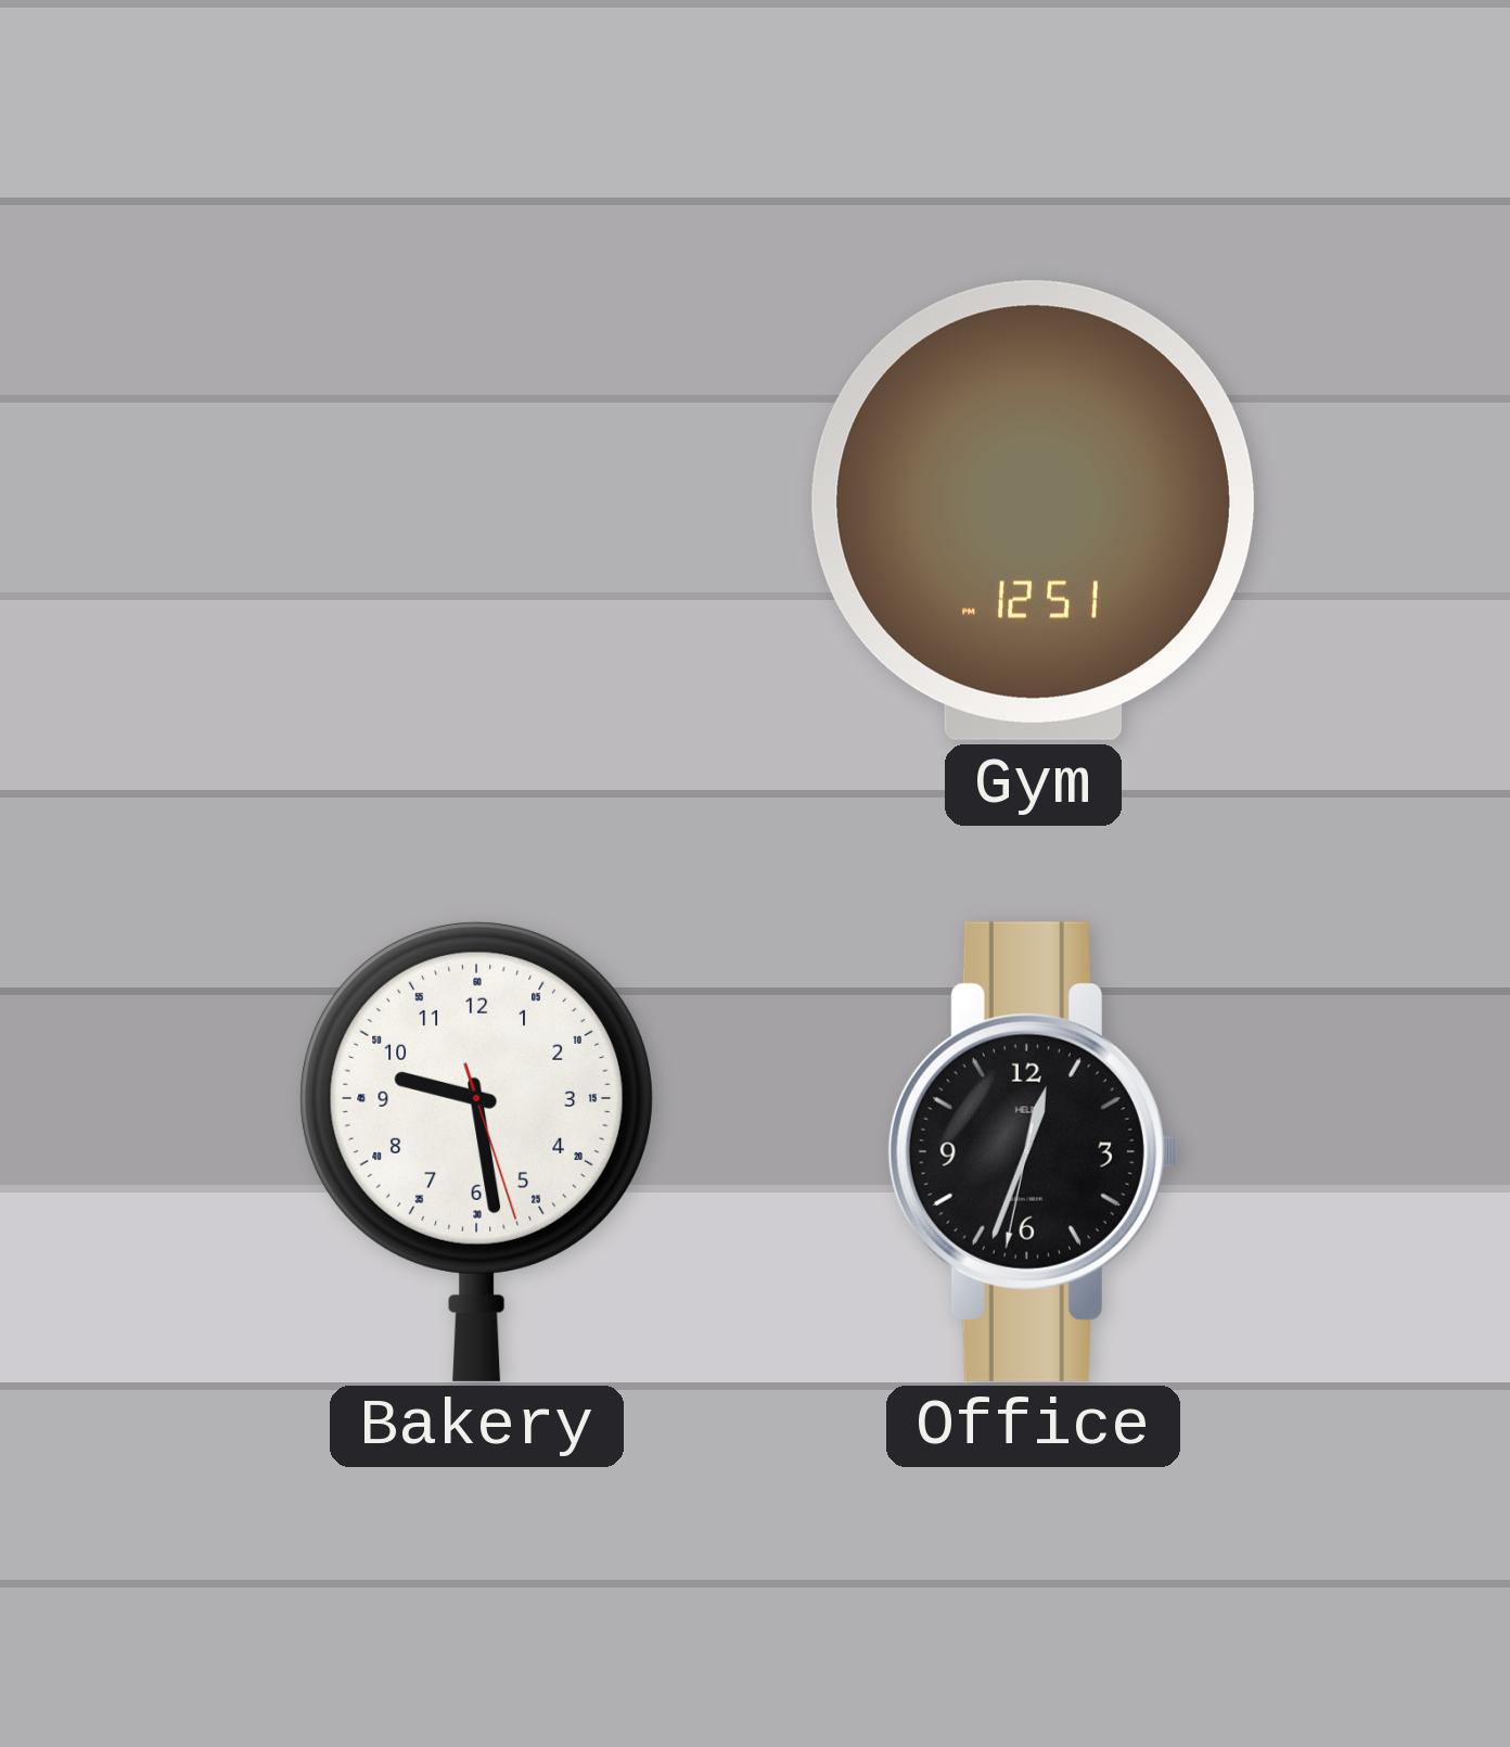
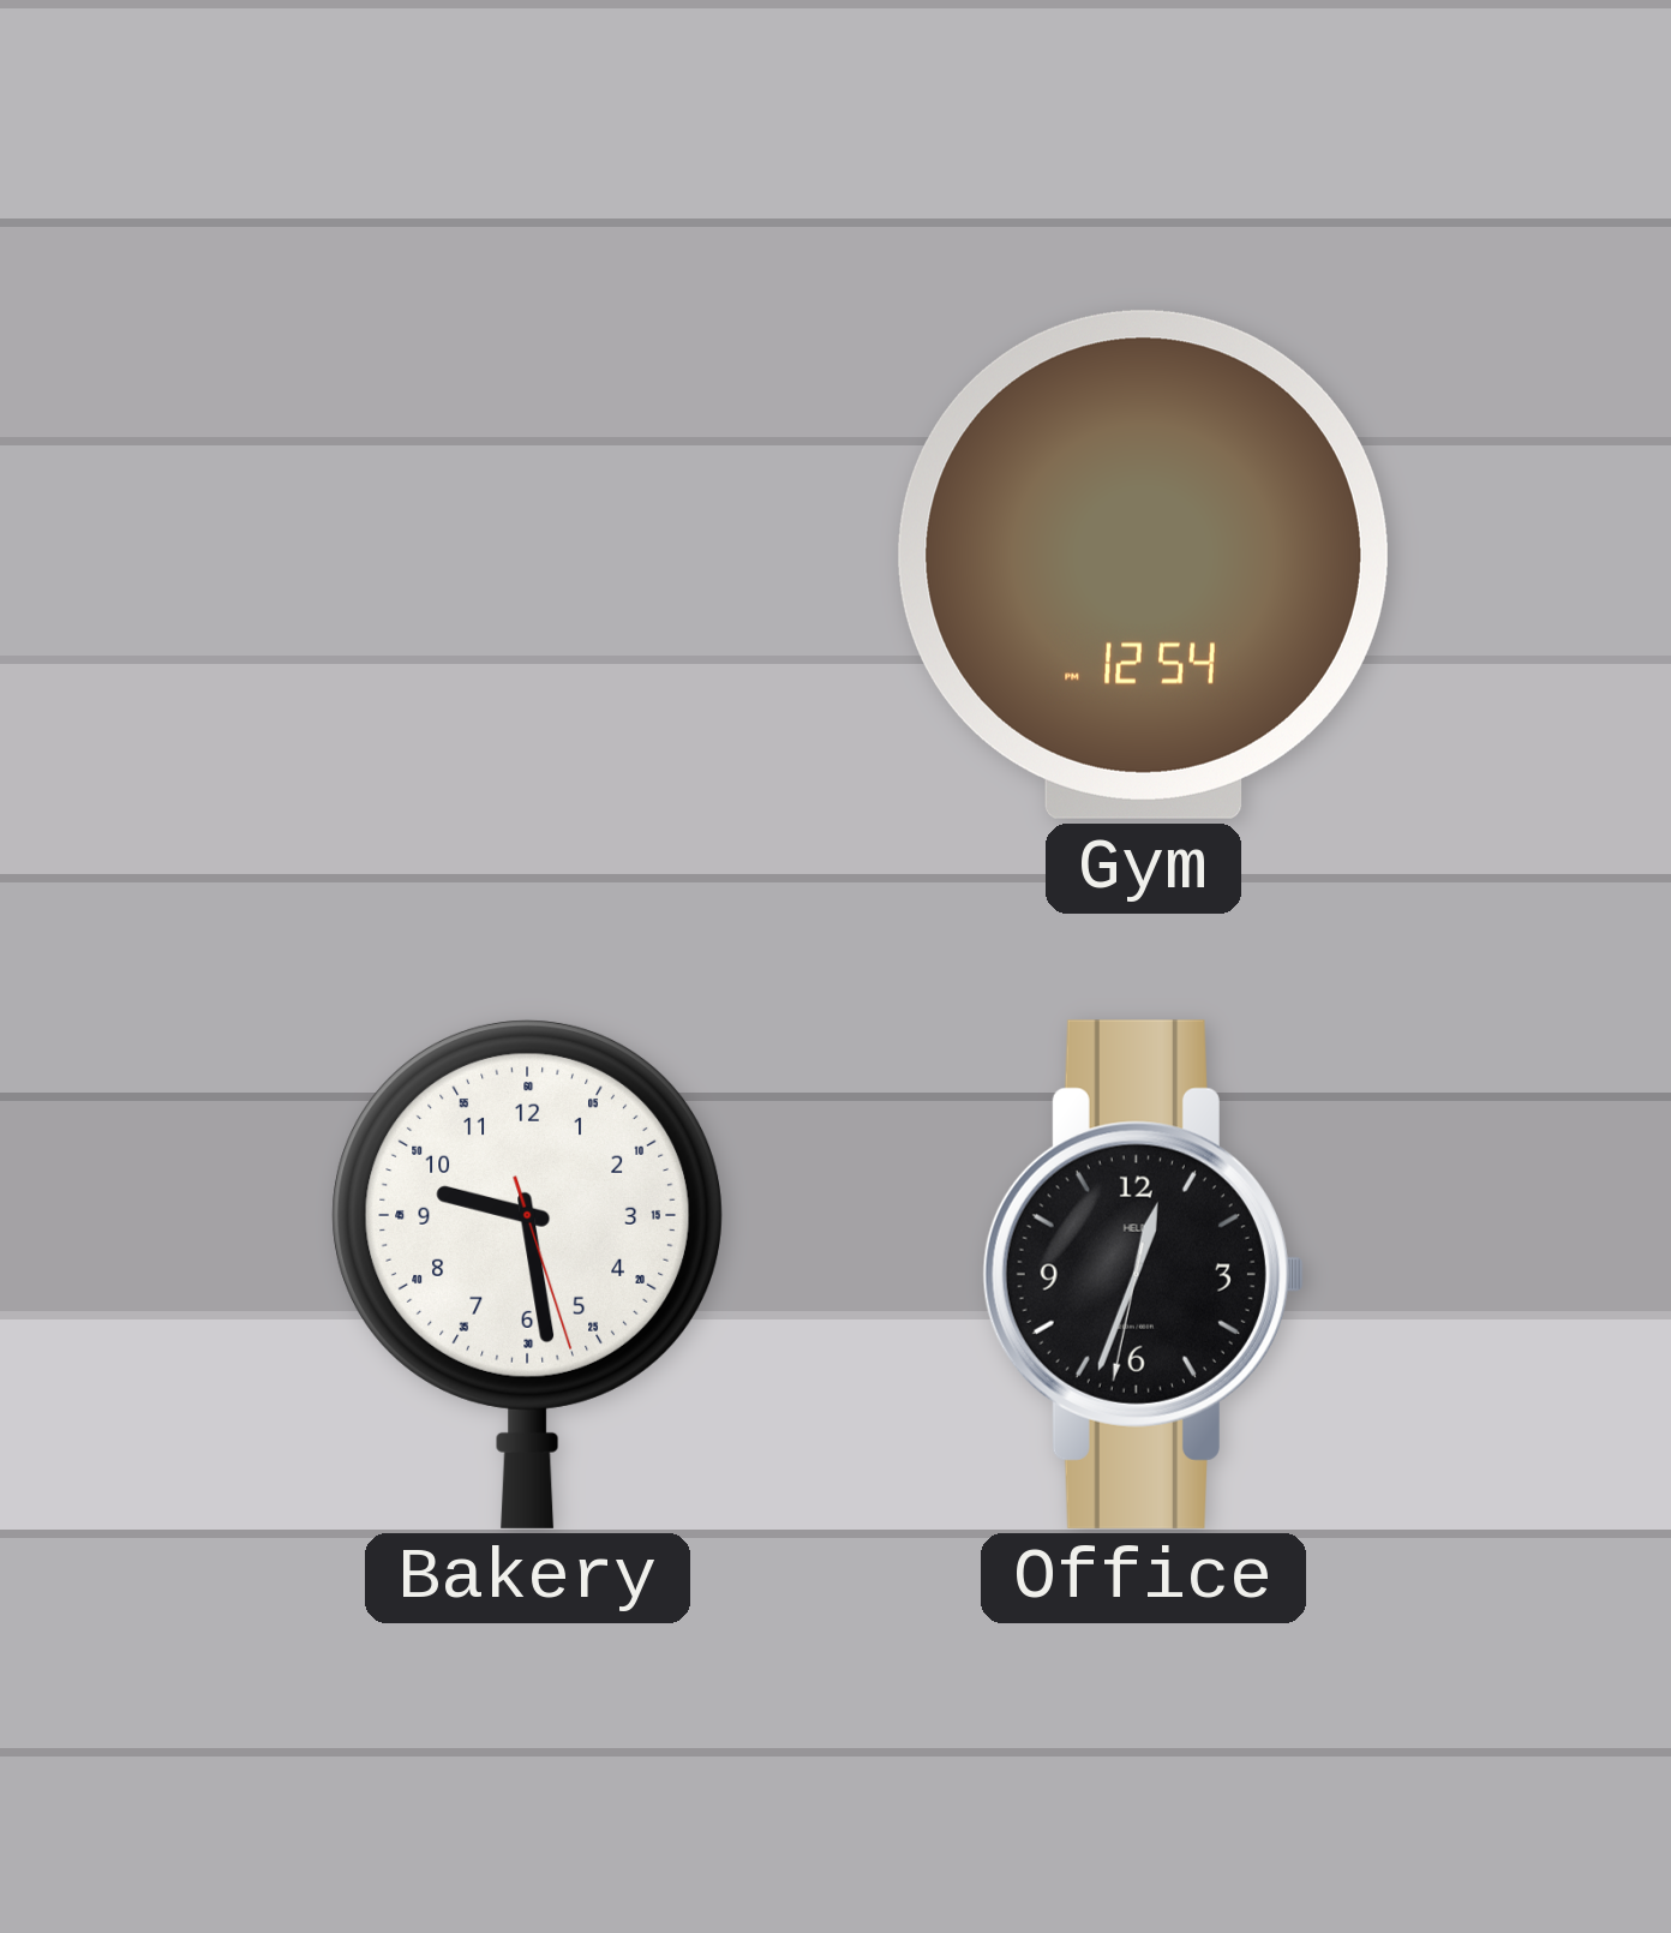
Gym: 12:51 -> 12:54
